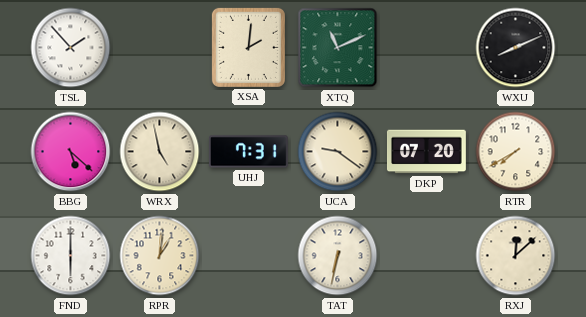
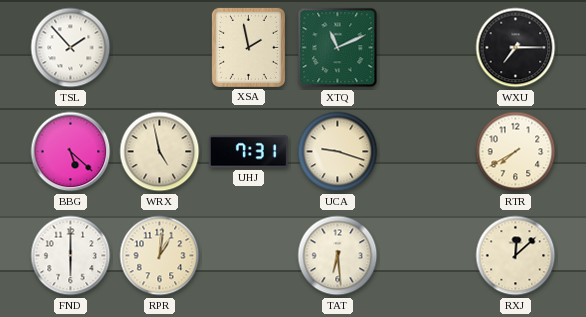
XSA: 2:01 -> 1:58
WXU: 8:11 -> 7:15
UCA: 9:21 -> 9:18
DKP: 07:20 -> none
TAT: 6:32 -> 6:29
